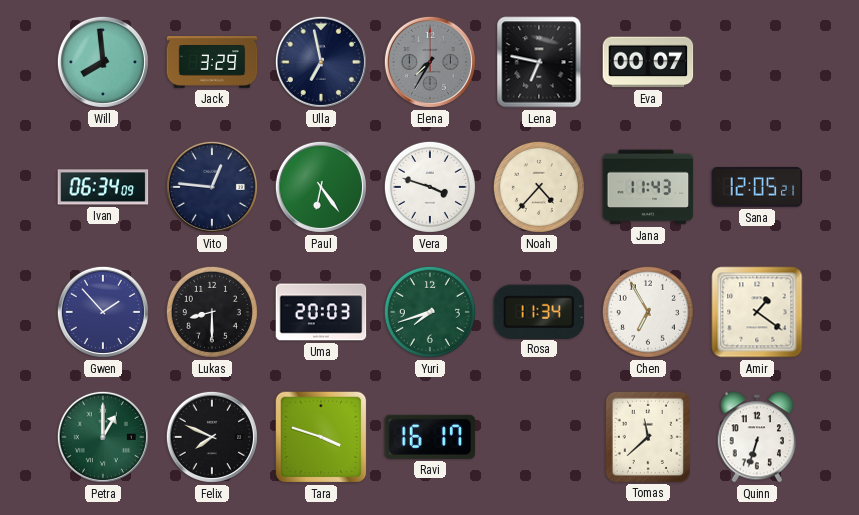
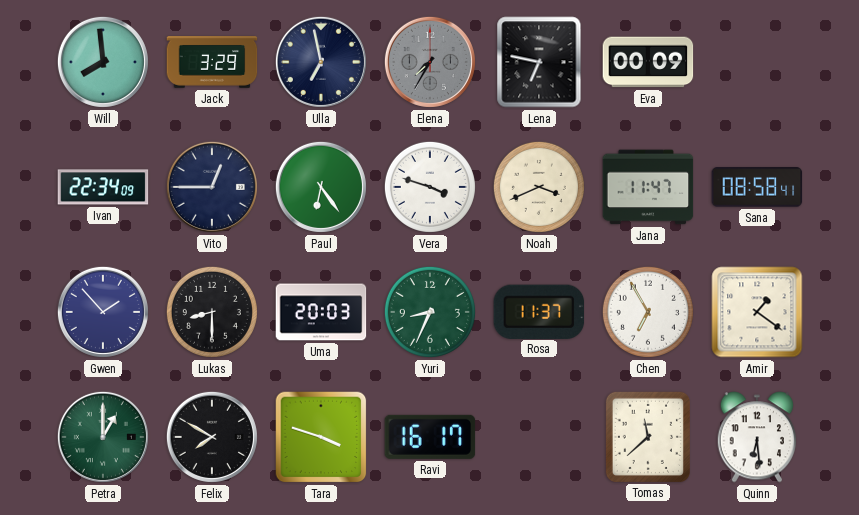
Eva: 00:07 -> 00:09
Ivan: 06:34 -> 22:34
Vito: 12:46 -> 12:45
Noah: 4:37 -> 3:41
Jana: 11:43 -> 11:47
Sana: 12:05 -> 08:58
Yuri: 7:42 -> 8:34
Rosa: 11:34 -> 11:37
Felix: 7:49 -> 7:50
Quinn: 6:33 -> 6:29
